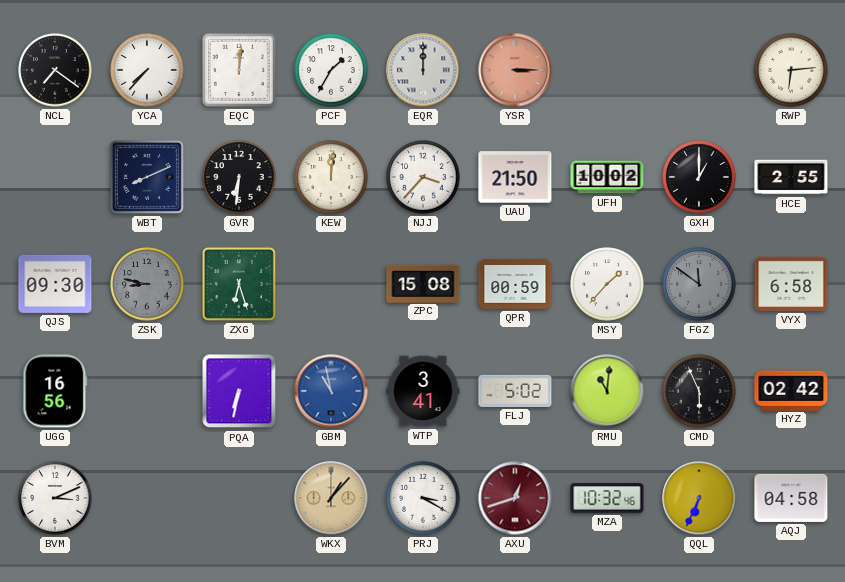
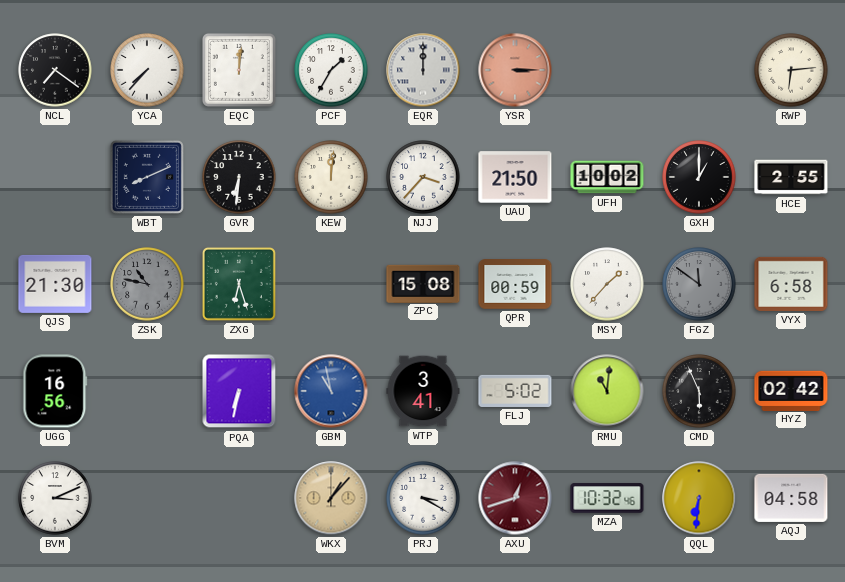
QJS: 09:30 -> 21:30
ZSK: 8:47 -> 10:47
QQL: 6:34 -> 6:31
